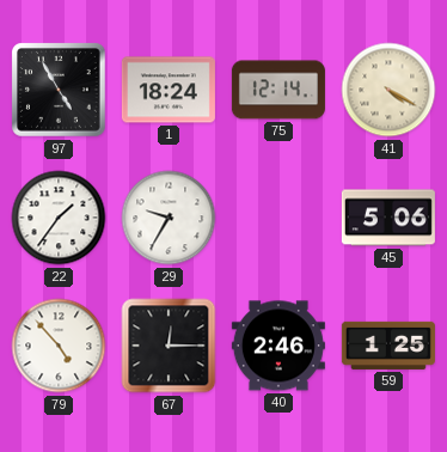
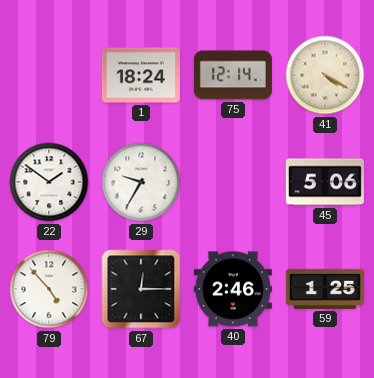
97: 4:55 -> none
22: 1:36 -> 1:51
